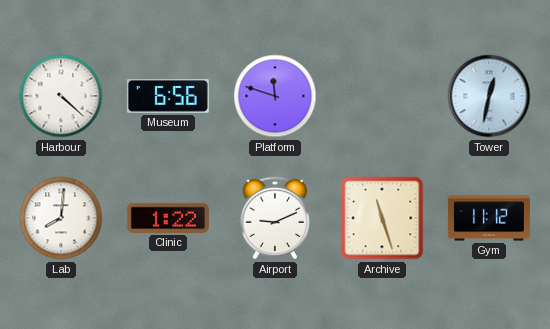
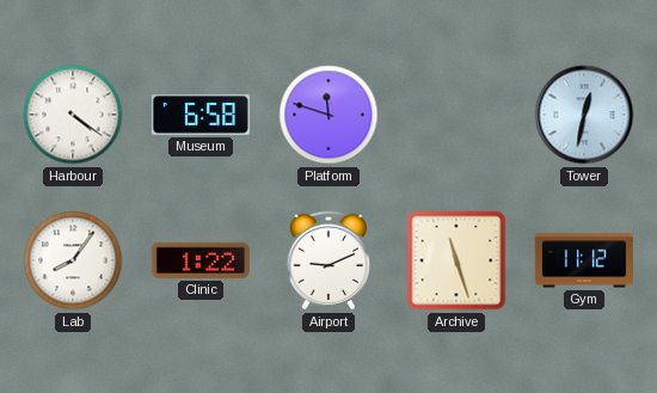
Harbour: 4:22 -> 4:21
Museum: 6:56 -> 6:58
Lab: 8:01 -> 8:06
